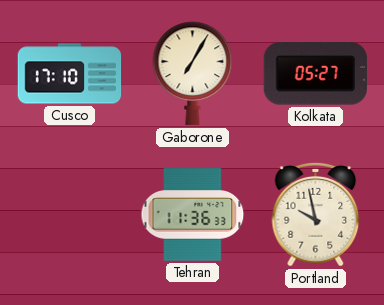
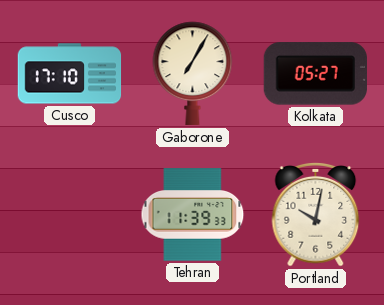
Tehran: 11:36 -> 11:39
Portland: 9:58 -> 10:02
